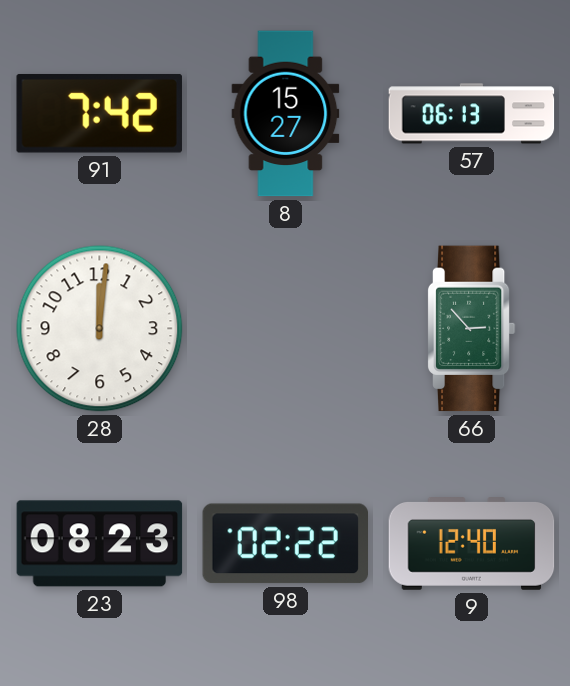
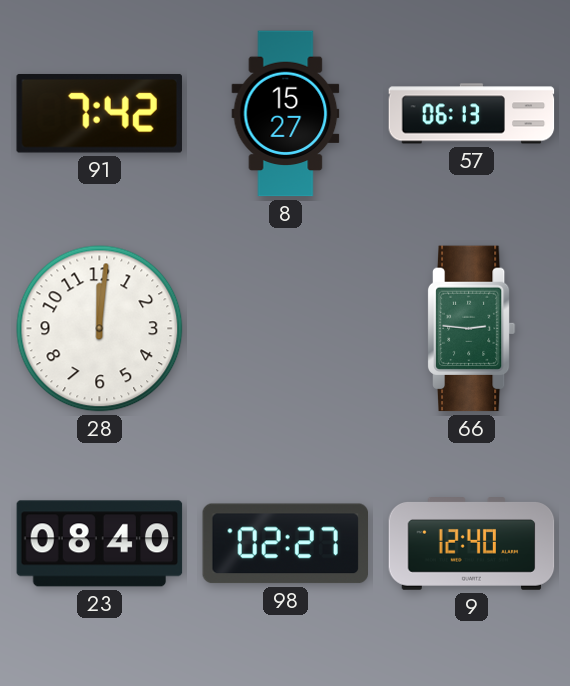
66: 2:53 -> 2:46
23: 08:23 -> 08:40
98: 02:22 -> 02:27
